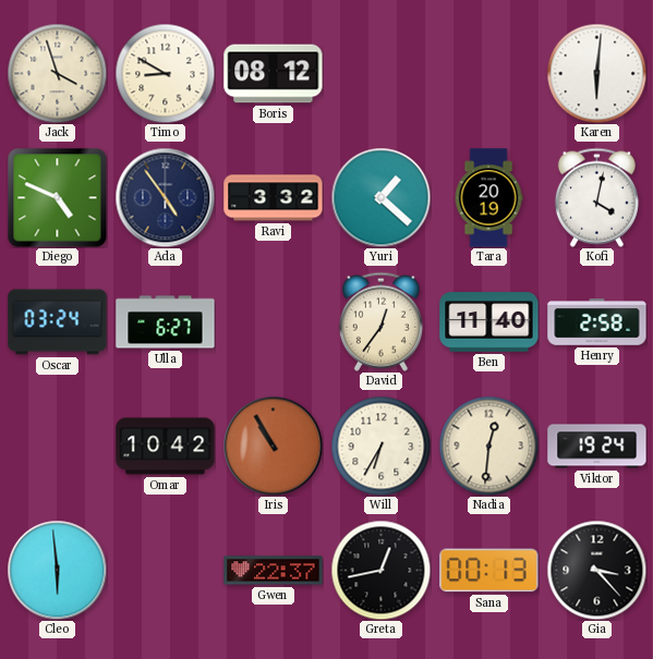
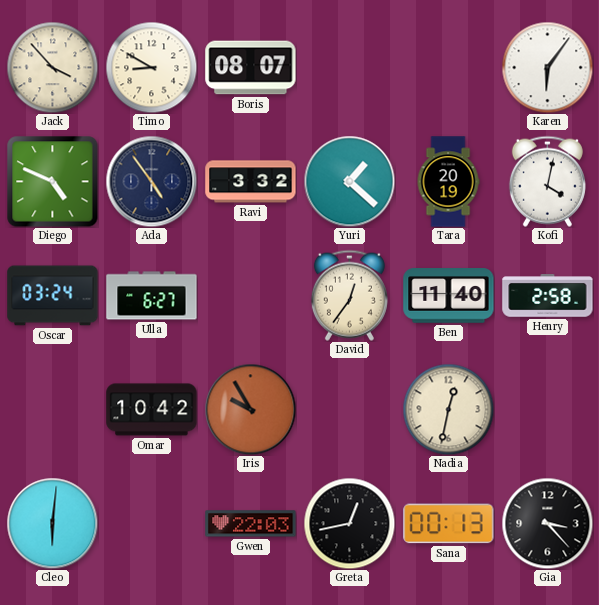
Jack: 3:57 -> 3:53
Boris: 08:12 -> 08:07
Karen: 6:01 -> 6:06
Iris: 10:55 -> 9:55
Will: 6:35 -> none
Nadia: 12:31 -> 12:32
Viktor: 19:24 -> none
Cleo: 5:59 -> 6:01
Gwen: 22:37 -> 22:03
